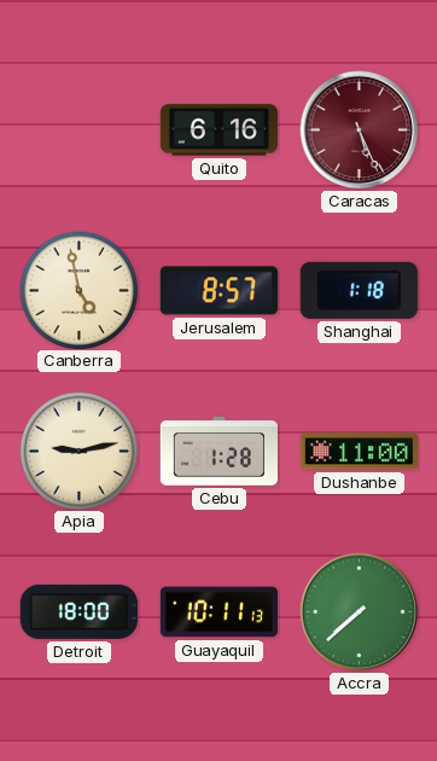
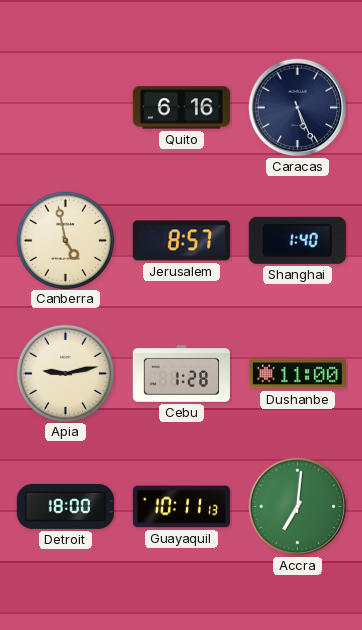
Caracas dial: burgundy -> navy
Shanghai: 1:18 -> 1:40
Accra: 7:38 -> 7:01
